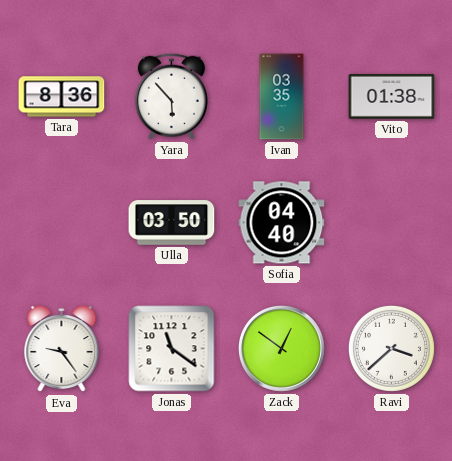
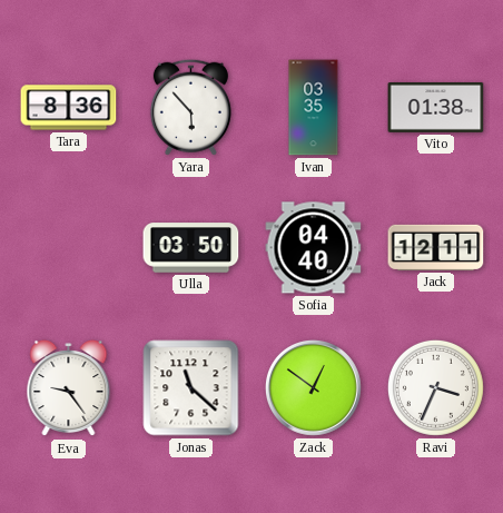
Jack: none -> 12:11
Jonas: 11:21 -> 11:22
Ravi: 3:38 -> 3:34
